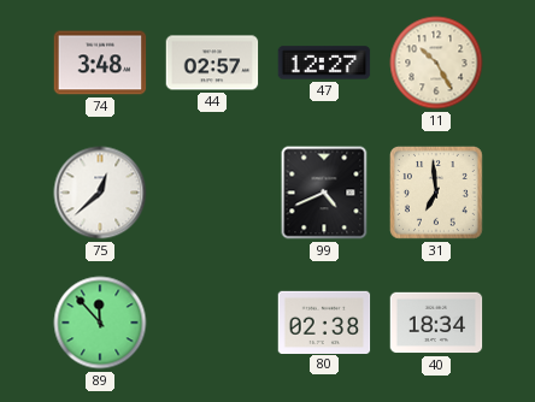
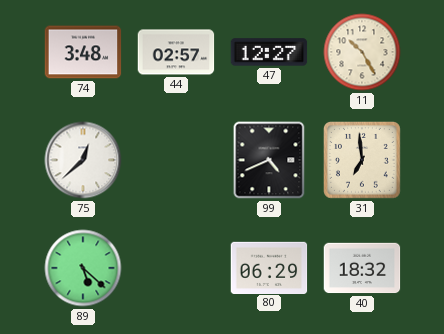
89: 11:53 -> 5:22
80: 02:38 -> 06:29
40: 18:34 -> 18:32
